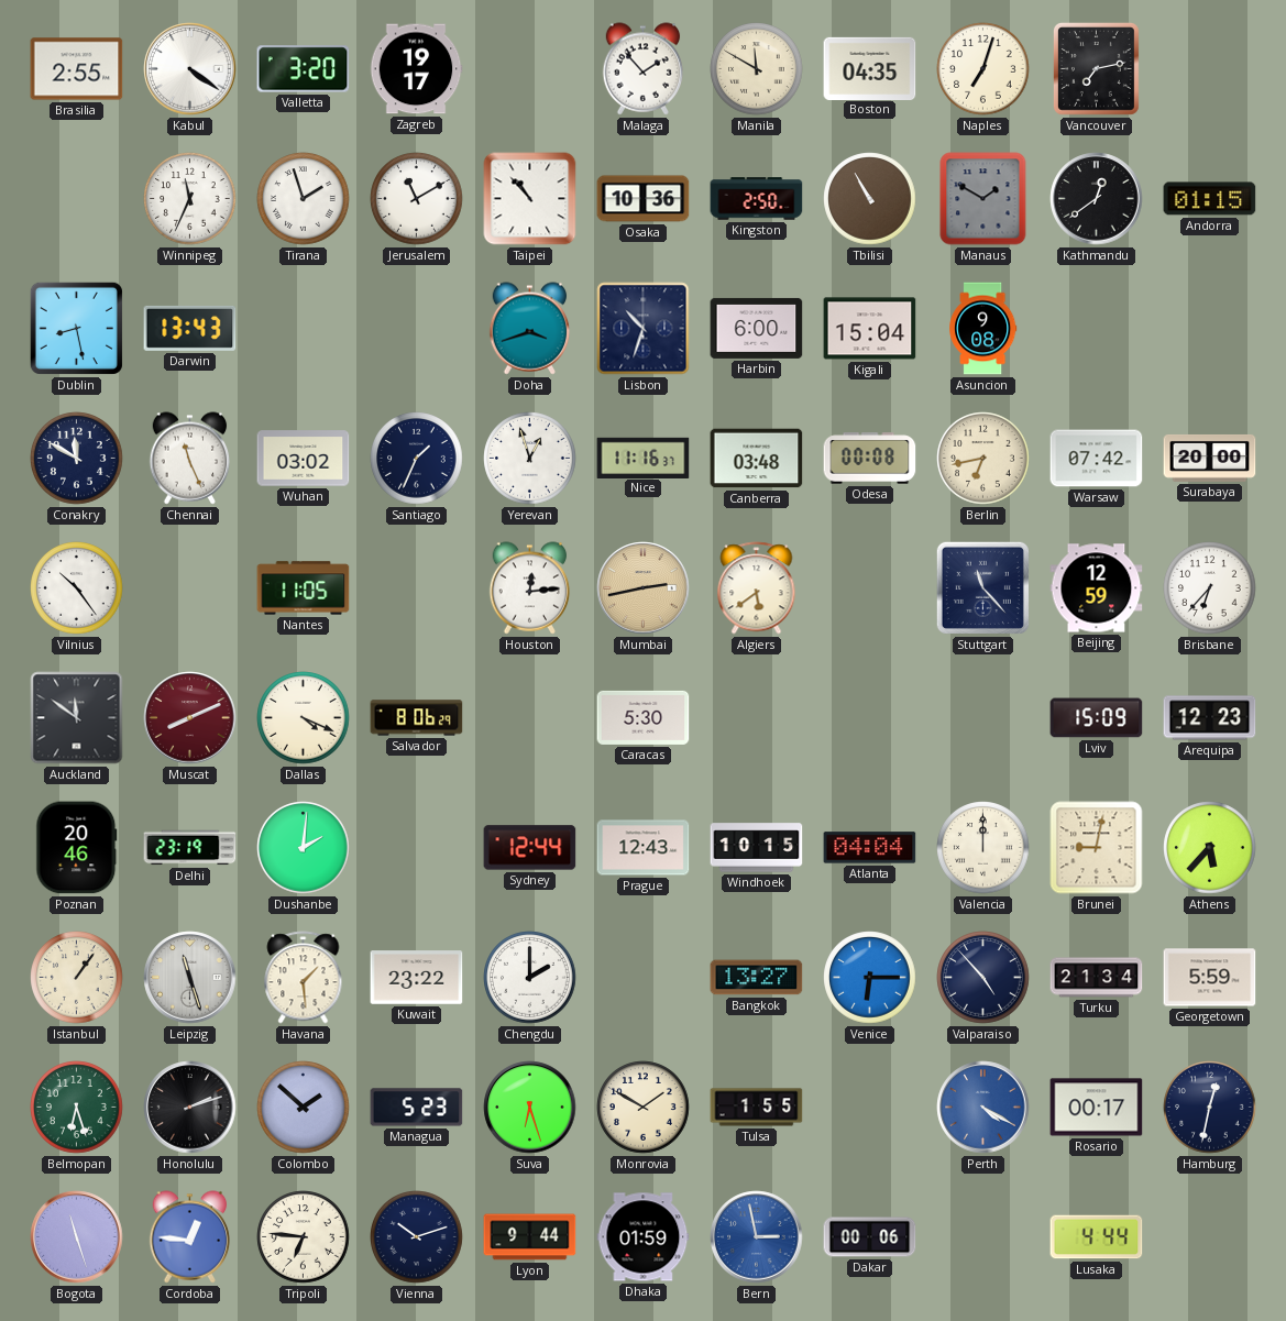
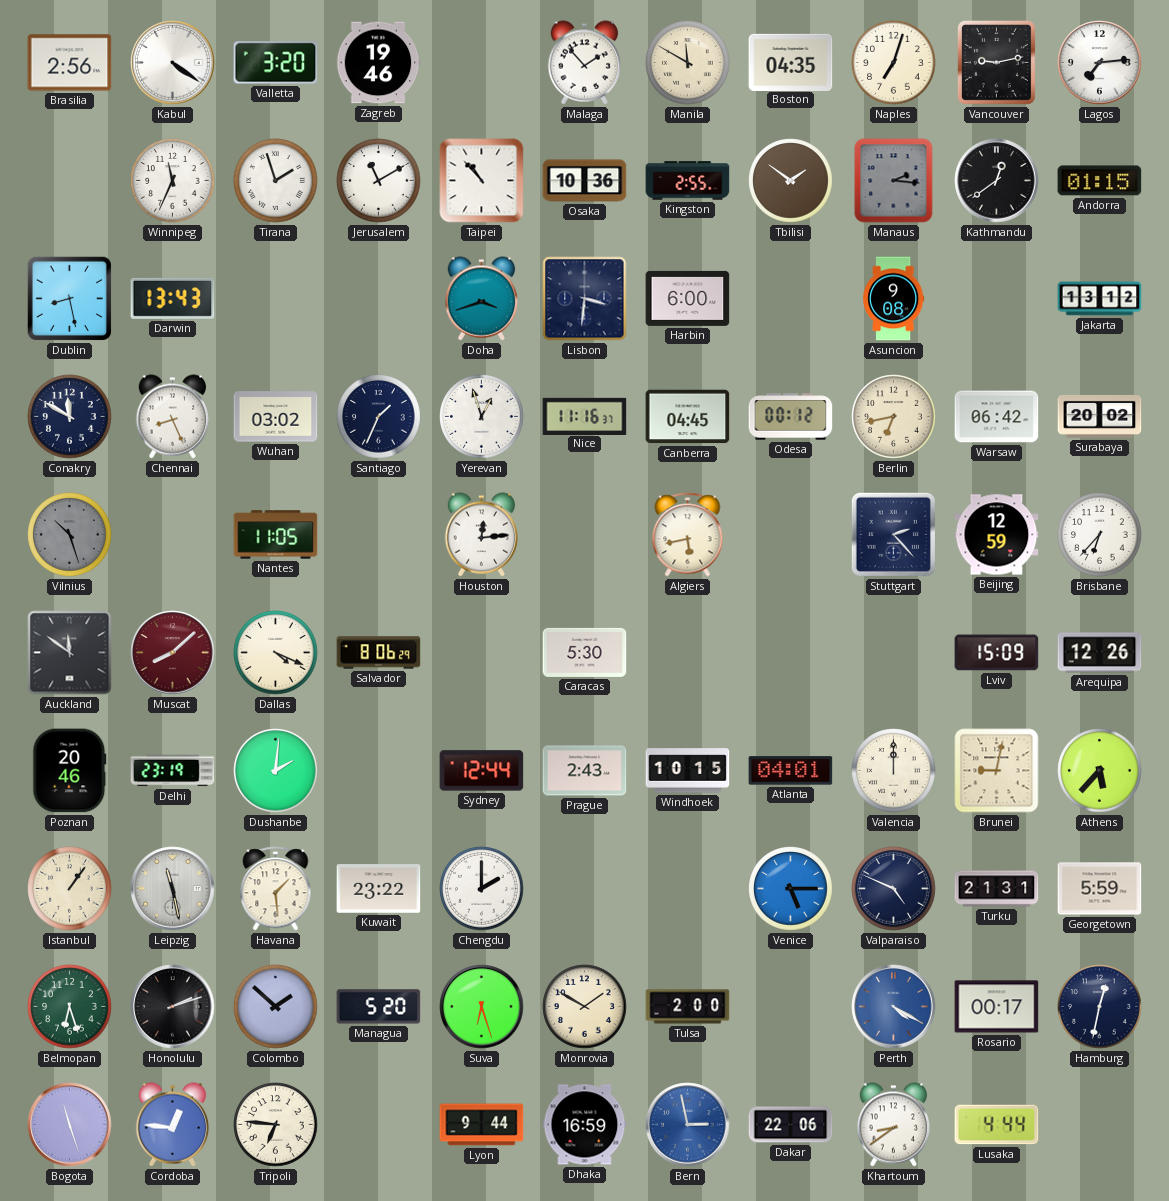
Brasilia: 2:55 -> 2:56
Zagreb: 19:17 -> 19:46
Vancouver: 7:13 -> 9:13
Lagos: none -> 7:14
Kingston: 2:50 -> 2:55
Tbilisi: 10:55 -> 1:51
Manaus: 1:50 -> 2:16
Lisbon: 10:33 -> 3:31
Kigali: 15:04 -> none
Jakarta: none -> 13:12
Chennai: 11:26 -> 8:26
Canberra: 03:48 -> 04:45
Odesa: 00:08 -> 00:12
Warsaw: 07:42 -> 06:42
Surabaya: 20:00 -> 20:02
Vilnius: 10:24 -> 10:27
Vilnius dial: white -> grey
Mumbai: 2:43 -> none
Algiers: 5:39 -> 5:43
Stuttgart: 11:23 -> 2:23
Muscat: 8:11 -> 8:08
Arequipa: 12:23 -> 12:26
Prague: 12:43 -> 2:43
Atlanta: 04:04 -> 04:01
Leipzig: 11:27 -> 11:28
Bangkok: 13:27 -> none
Venice: 6:15 -> 5:15
Valparaiso: 4:53 -> 4:49
Turku: 21:34 -> 21:31
Managua: 5:23 -> 5:20
Tulsa: 1:55 -> 2:00
Vienna: 10:12 -> none
Dhaka: 01:59 -> 16:59
Dakar: 00:06 -> 22:06
Khartoum: none -> 8:39
